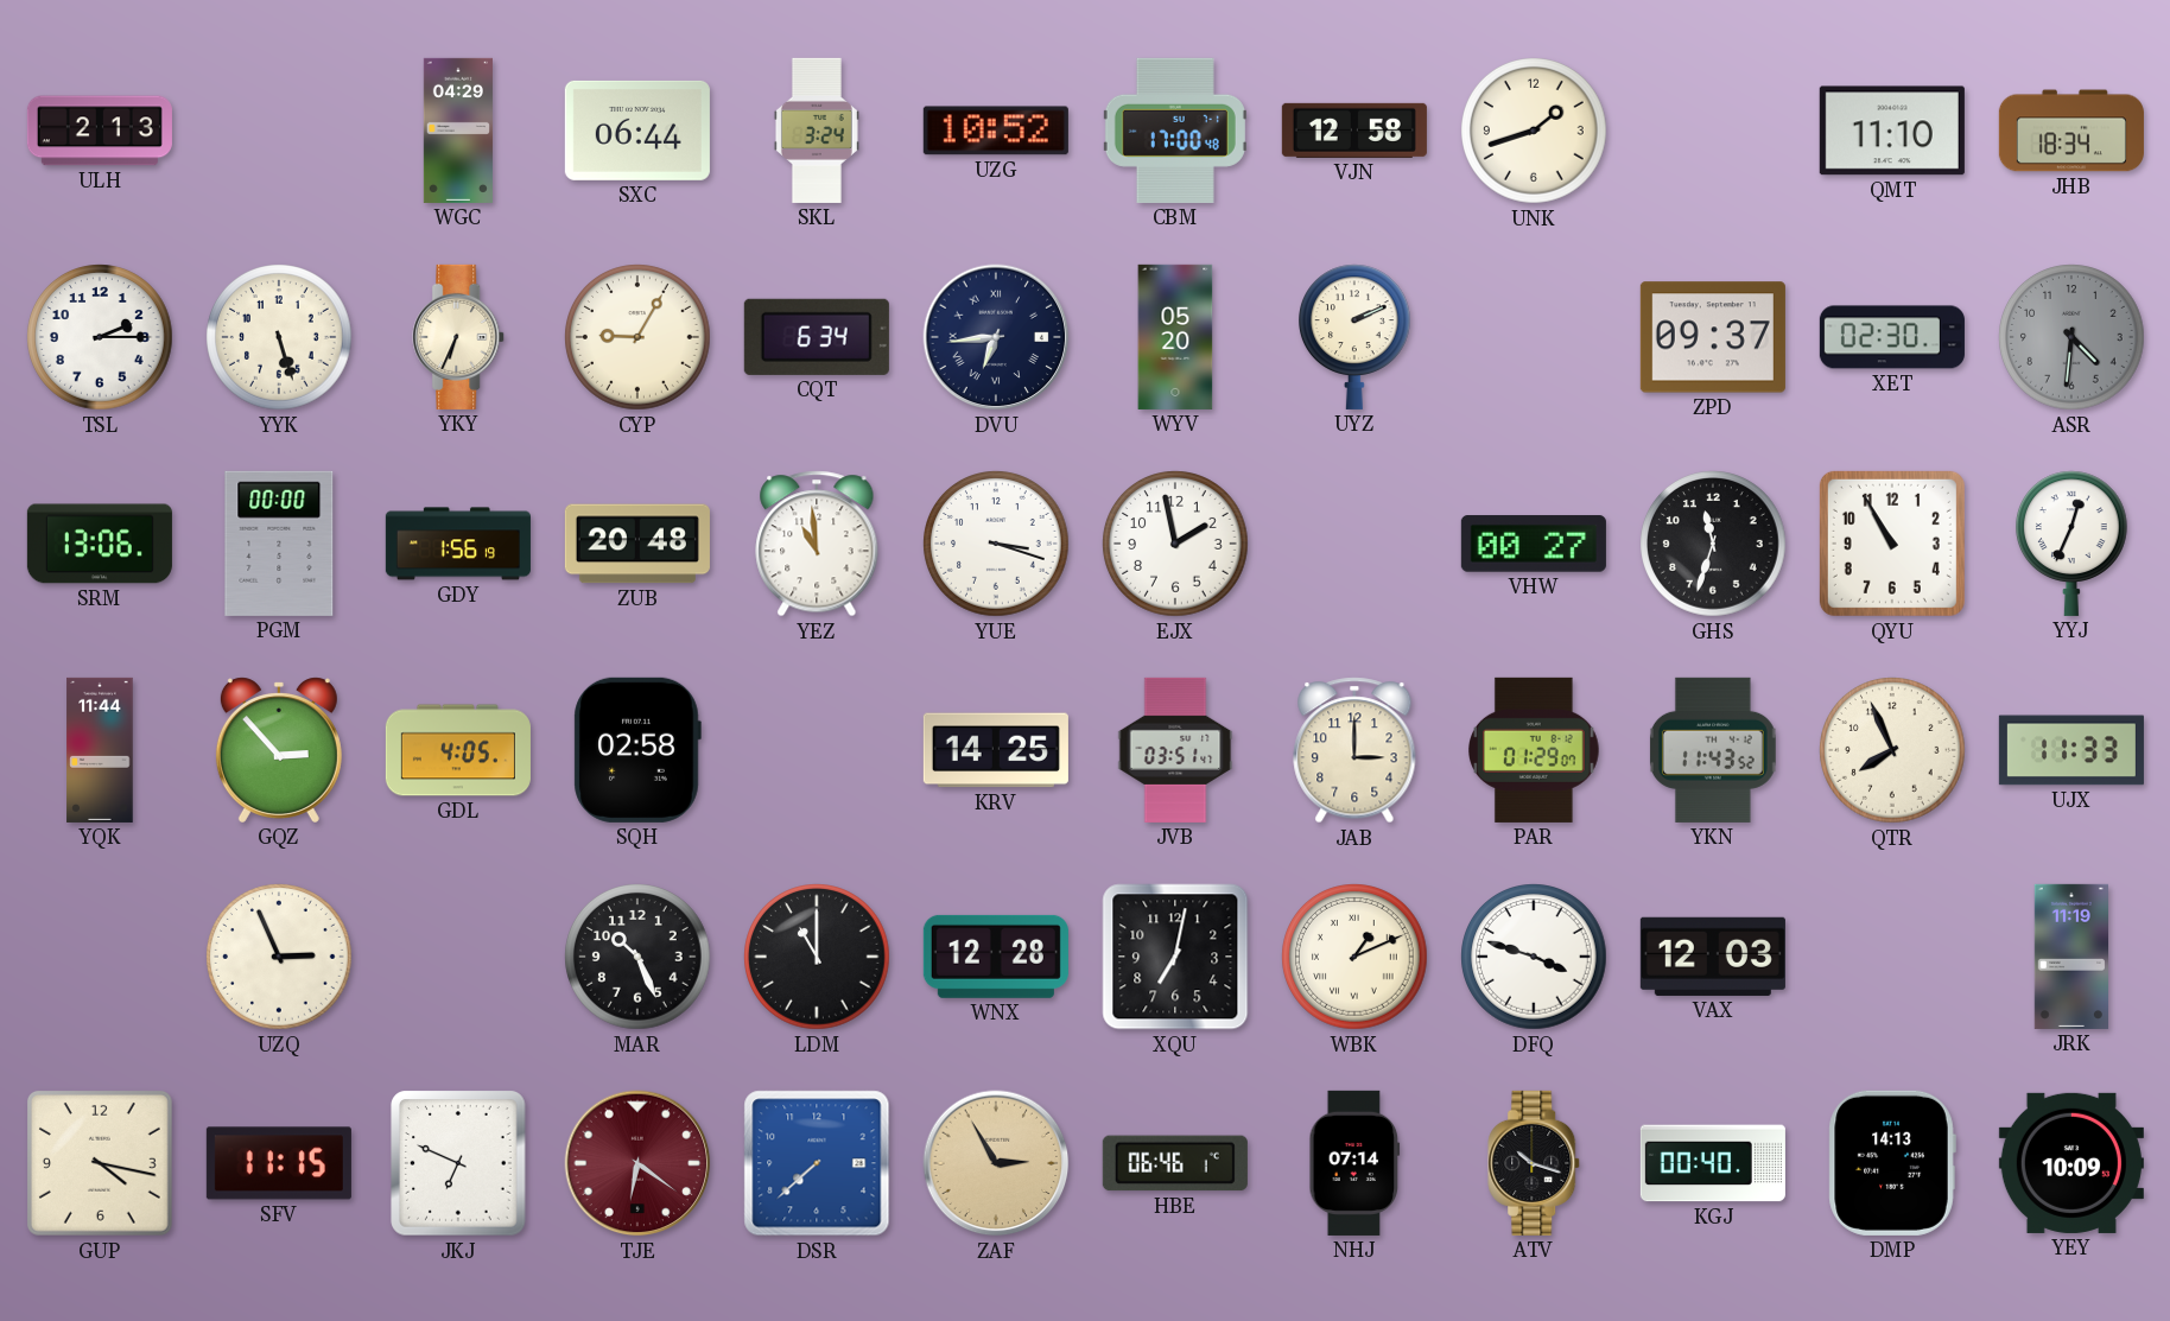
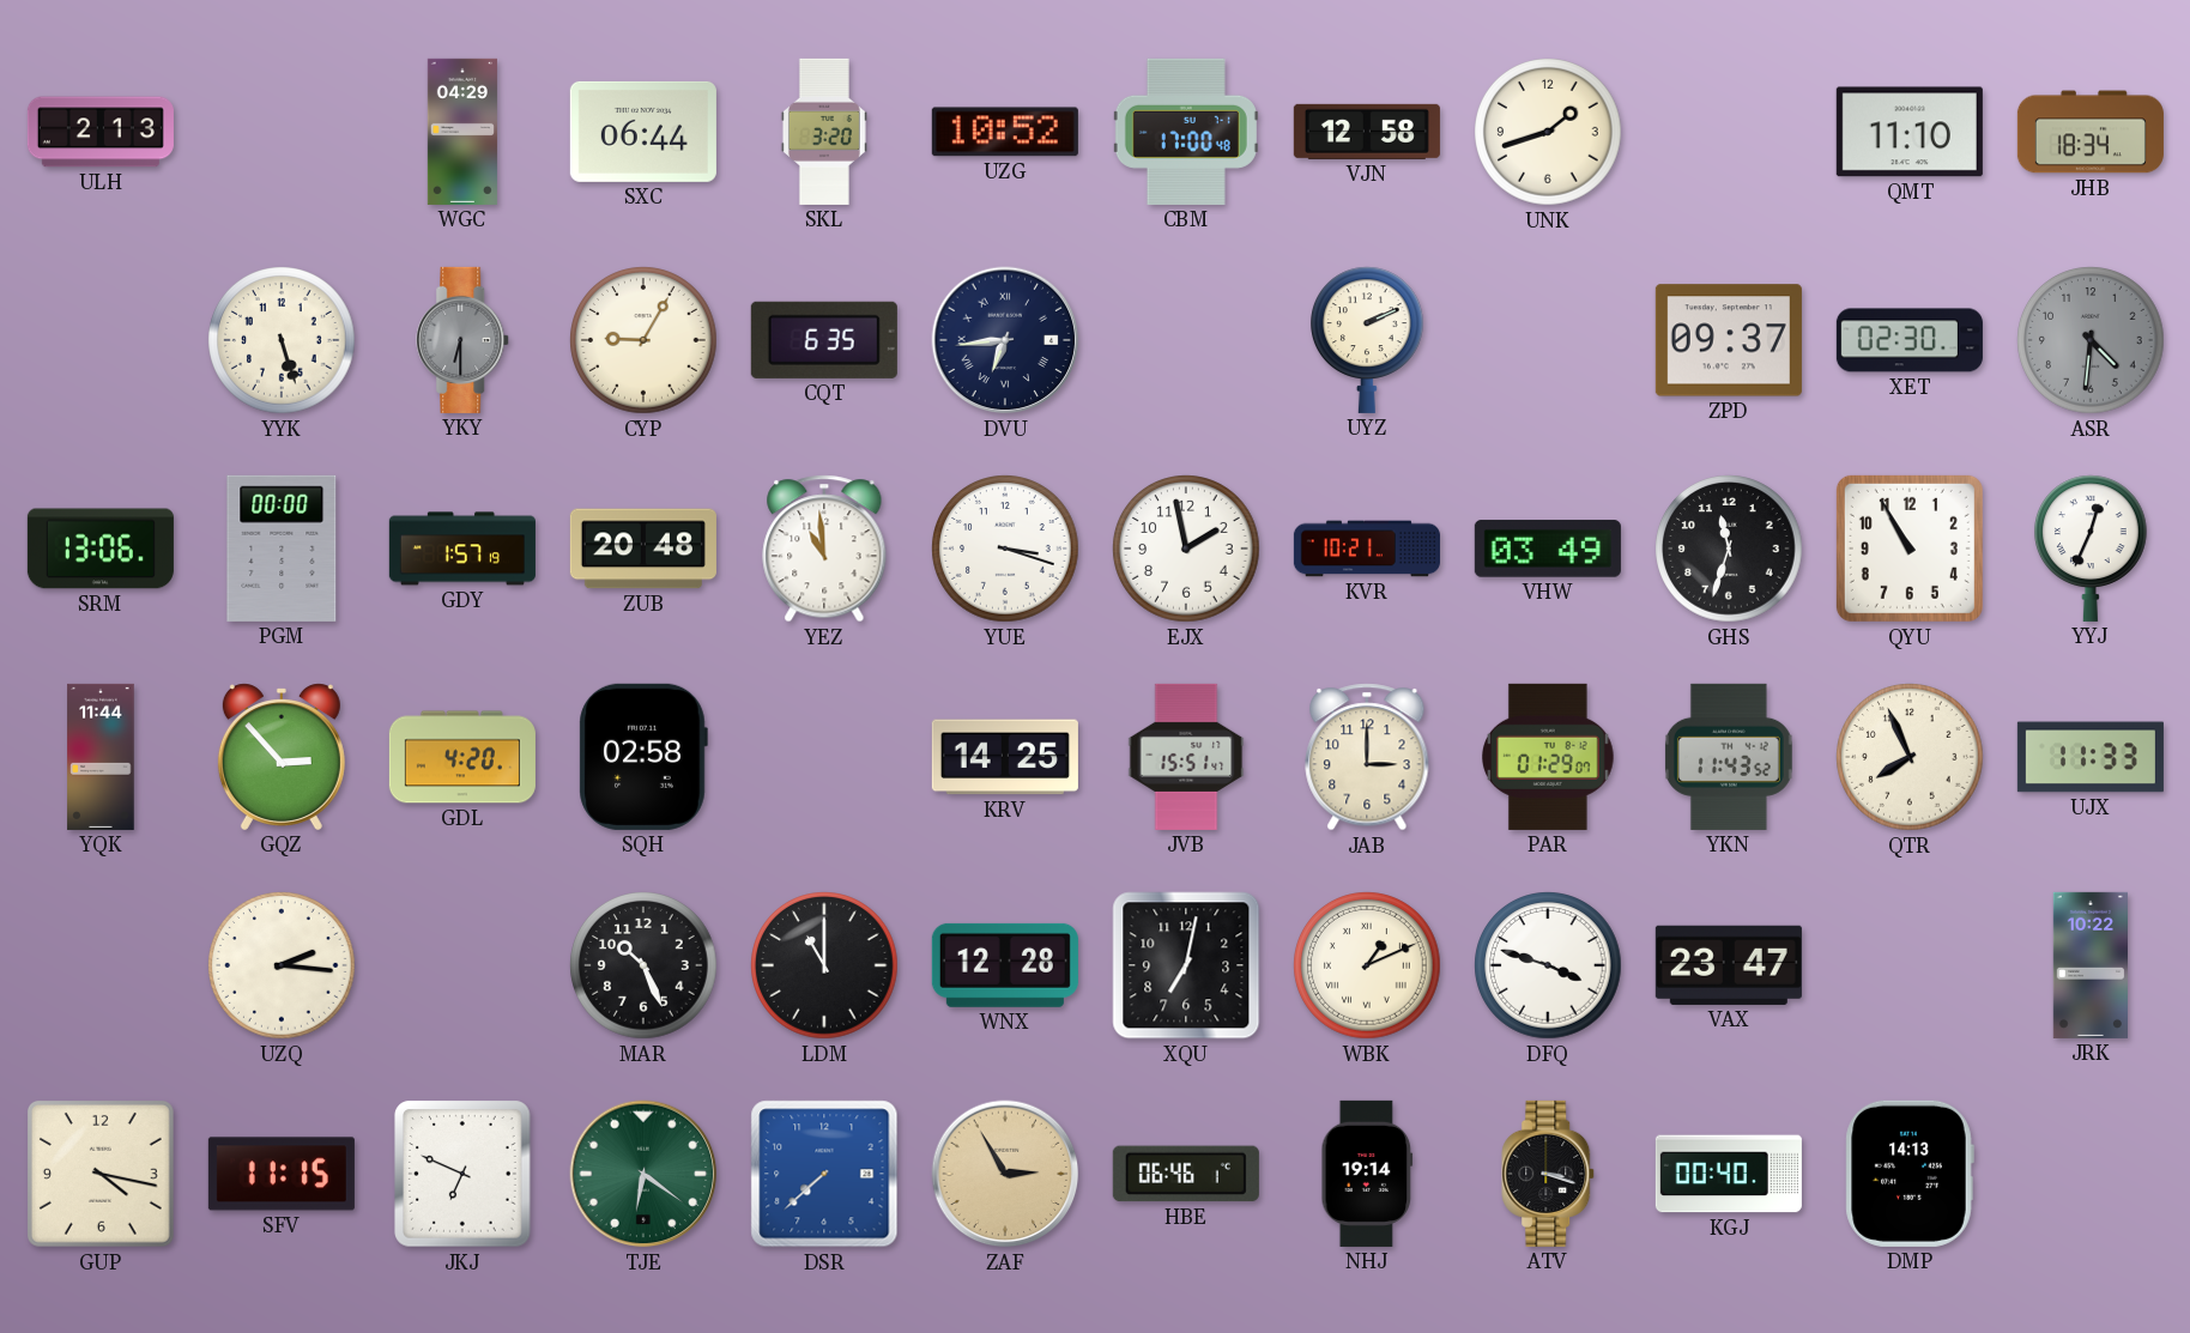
SKL: 3:24 -> 3:20
TSL: 2:15 -> none
YKY: 6:34 -> 6:30
YKY dial: cream -> grey
CQT: 6:34 -> 6:35
WYV: 05:20 -> none
GDY: 1:56 -> 1:57
KVR: none -> 10:21
VHW: 00:27 -> 03:49
GDL: 4:05 -> 4:20
JVB: 03:51 -> 15:51
UZQ: 2:56 -> 2:16
VAX: 12:03 -> 23:47
JRK: 11:19 -> 10:22
TJE dial: burgundy -> green
NHJ: 07:14 -> 19:14
ATV: 10:18 -> 3:18
YEY: 10:09 -> none
